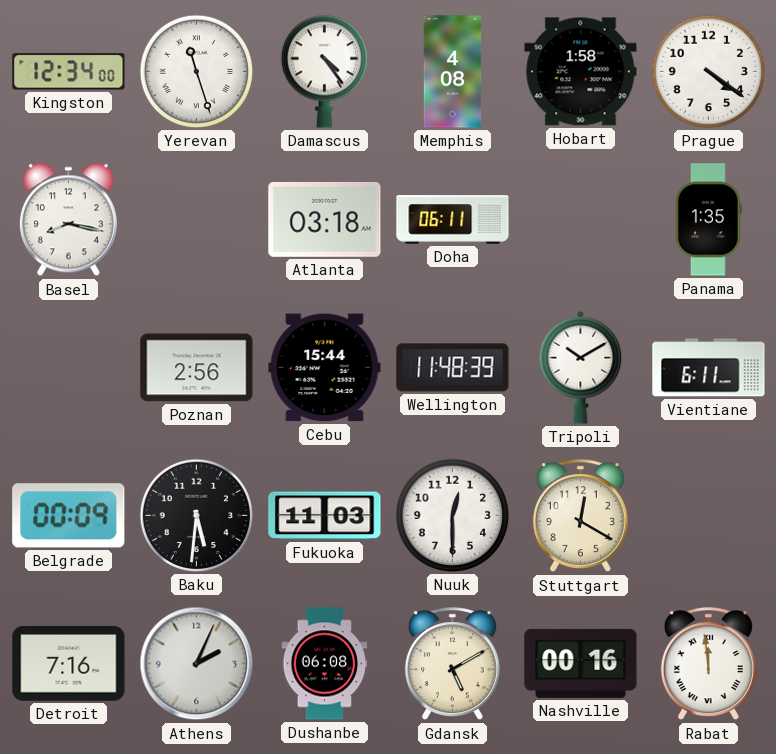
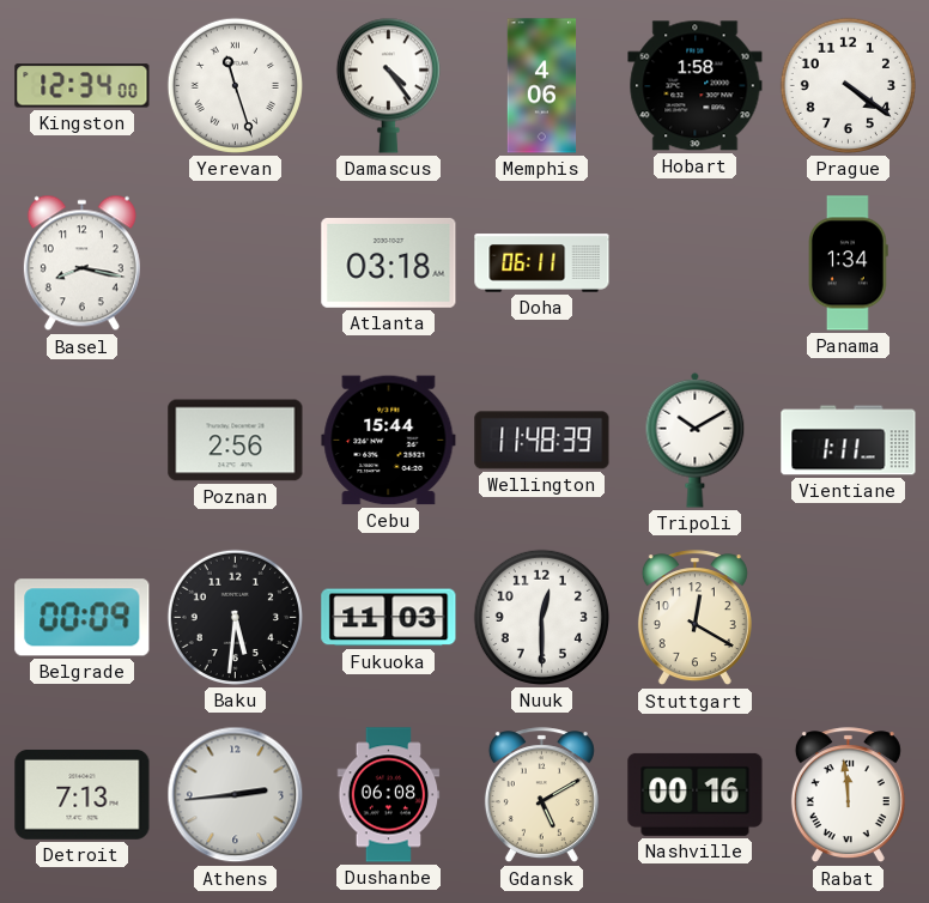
Memphis: 4:08 -> 4:06
Panama: 1:35 -> 1:34
Vientiane: 6:11 -> 1:11
Detroit: 7:16 -> 7:13
Athens: 2:04 -> 2:44
